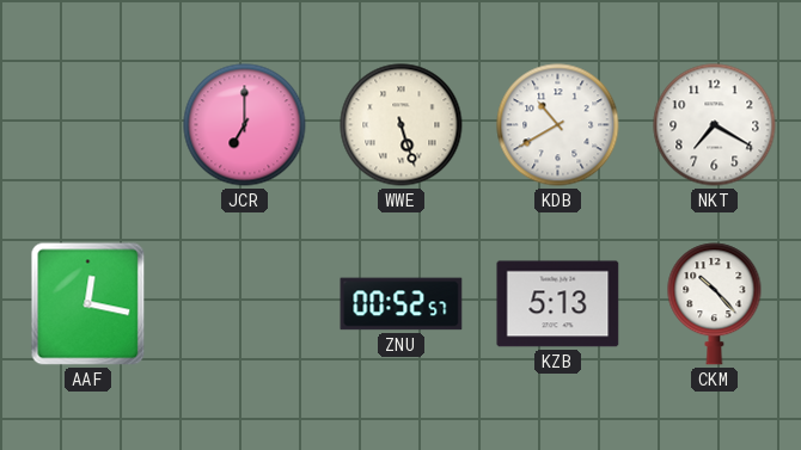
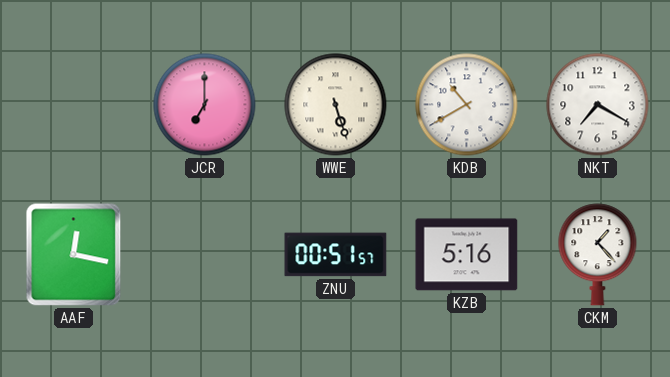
ZNU: 00:52 -> 00:51
KZB: 5:13 -> 5:16
CKM: 10:23 -> 1:23
